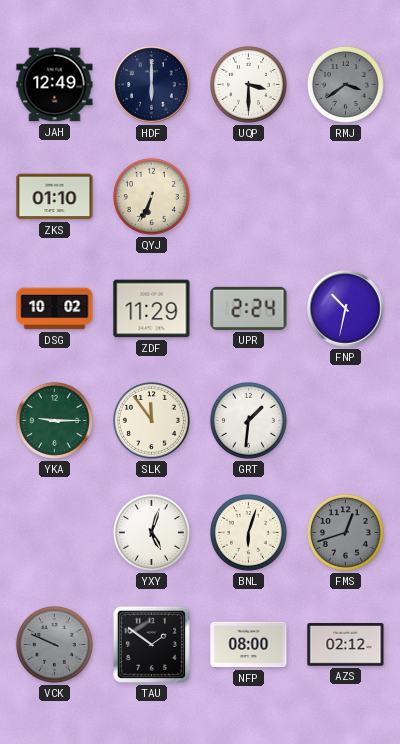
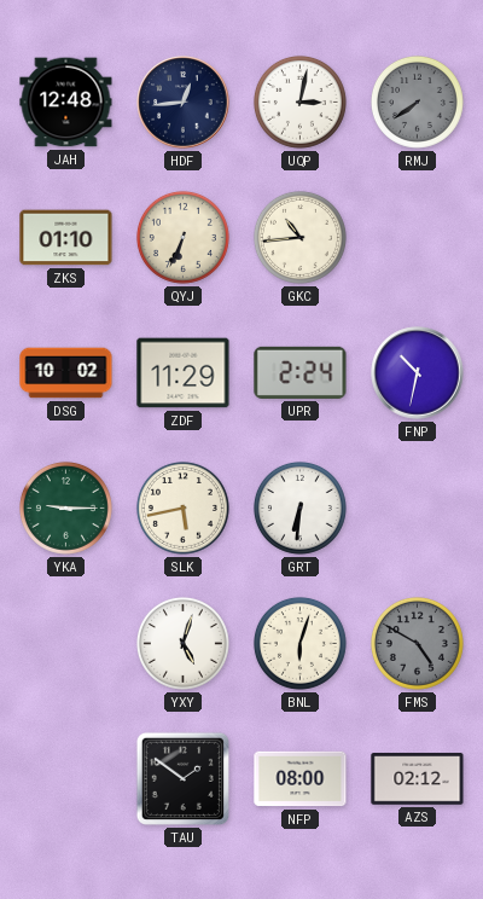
JAH: 12:49 -> 12:48
HDF: 6:00 -> 12:44
UQP: 3:30 -> 3:02
RMJ: 3:39 -> 7:39
GKC: none -> 10:44
SLK: 11:54 -> 5:43
GRT: 1:31 -> 6:31
FMS: 12:42 -> 4:50
VCK: 9:49 -> none
